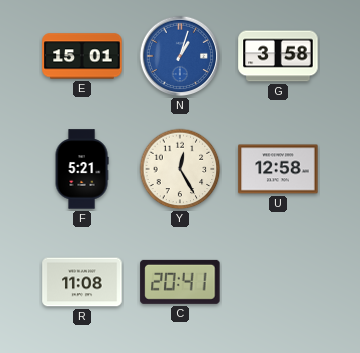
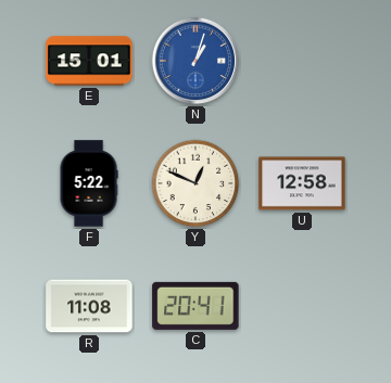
G: 3:58 -> none
F: 5:21 -> 5:22
Y: 12:25 -> 12:49
